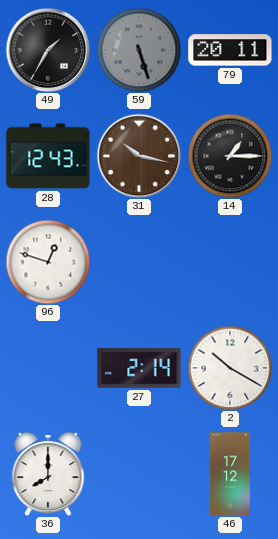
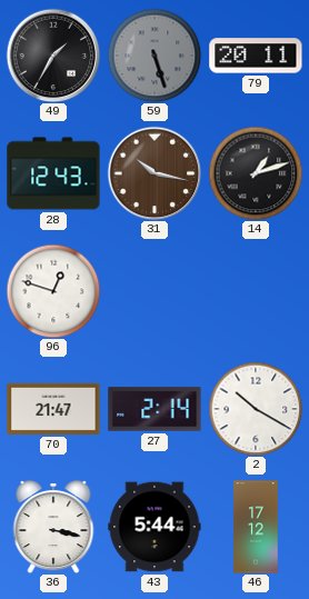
14: 1:15 -> 1:12
70: none -> 21:47
36: 8:00 -> 3:17
43: none -> 5:44
